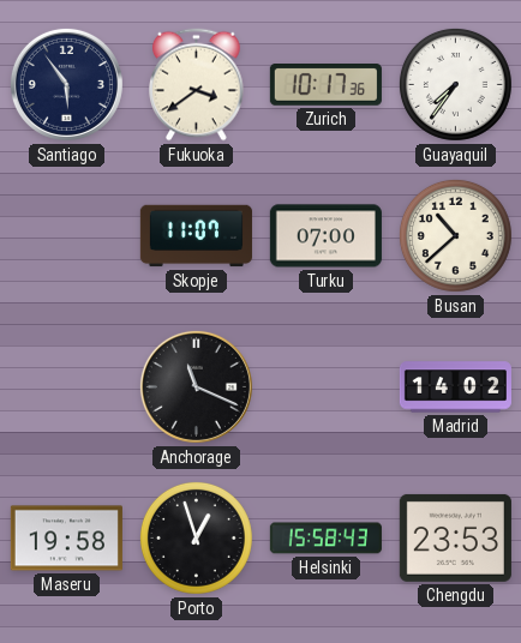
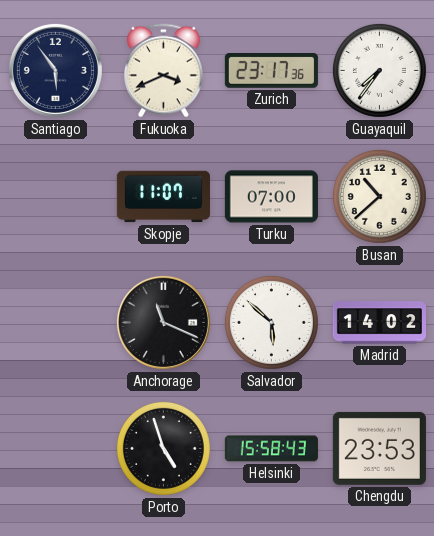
Fukuoka: 3:39 -> 3:41
Zurich: 10:17 -> 23:17
Salvador: none -> 5:52
Maseru: 19:58 -> none
Porto: 12:57 -> 4:57
